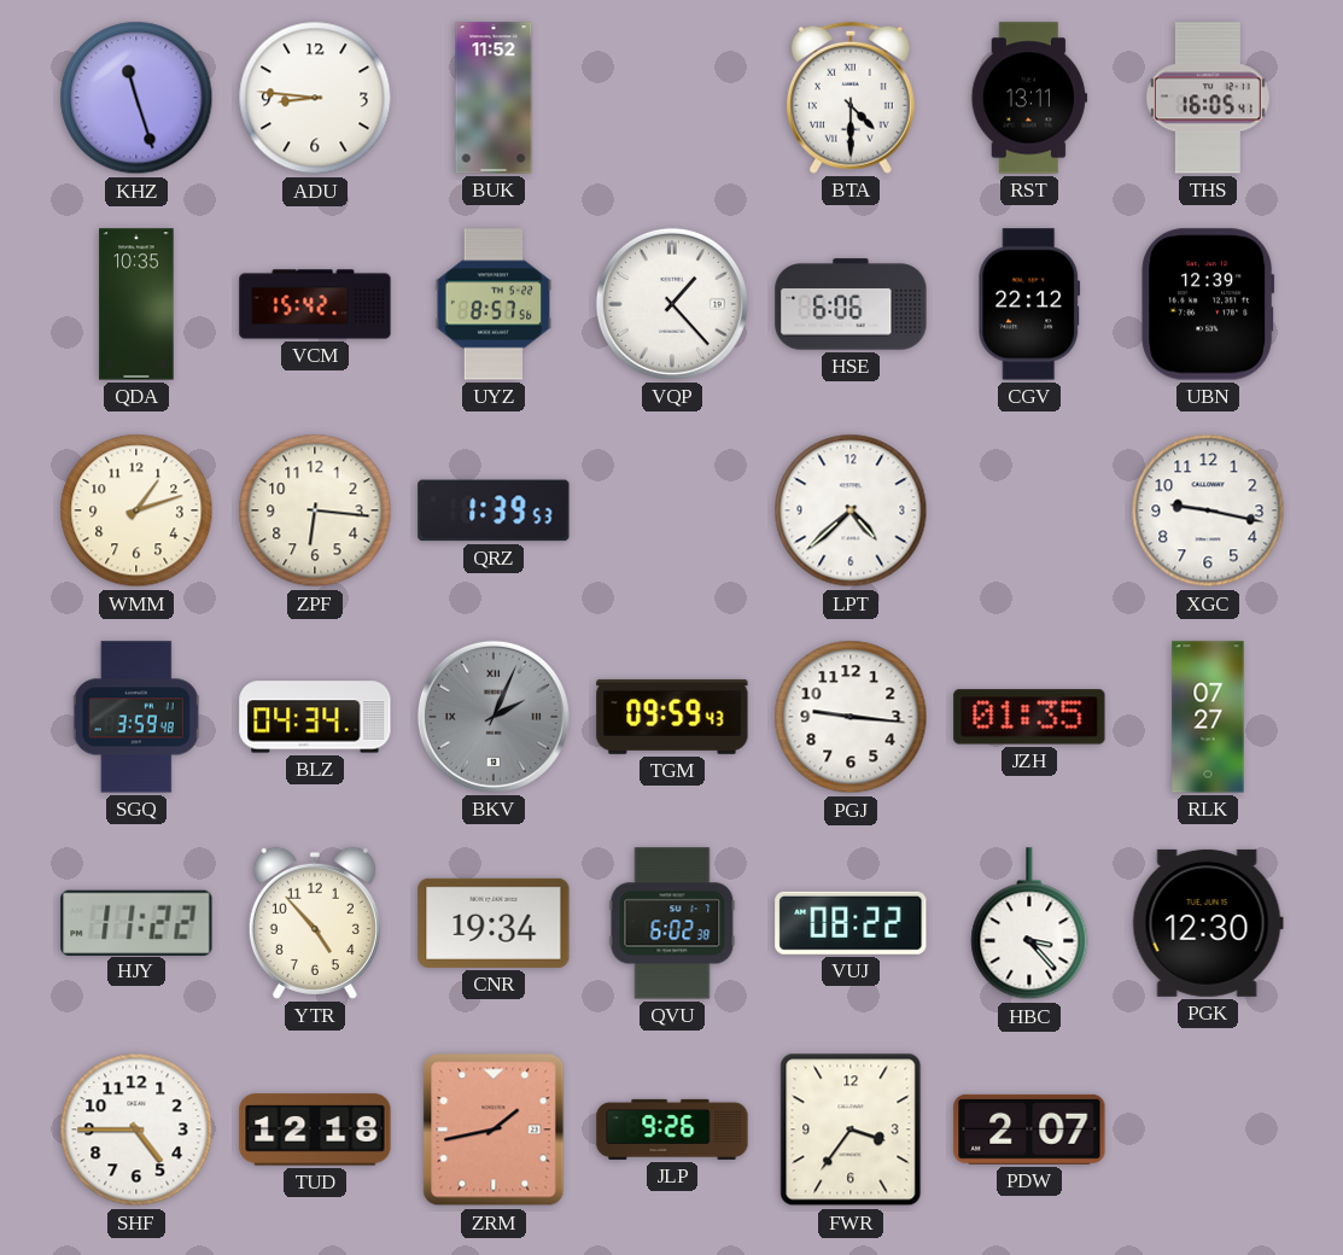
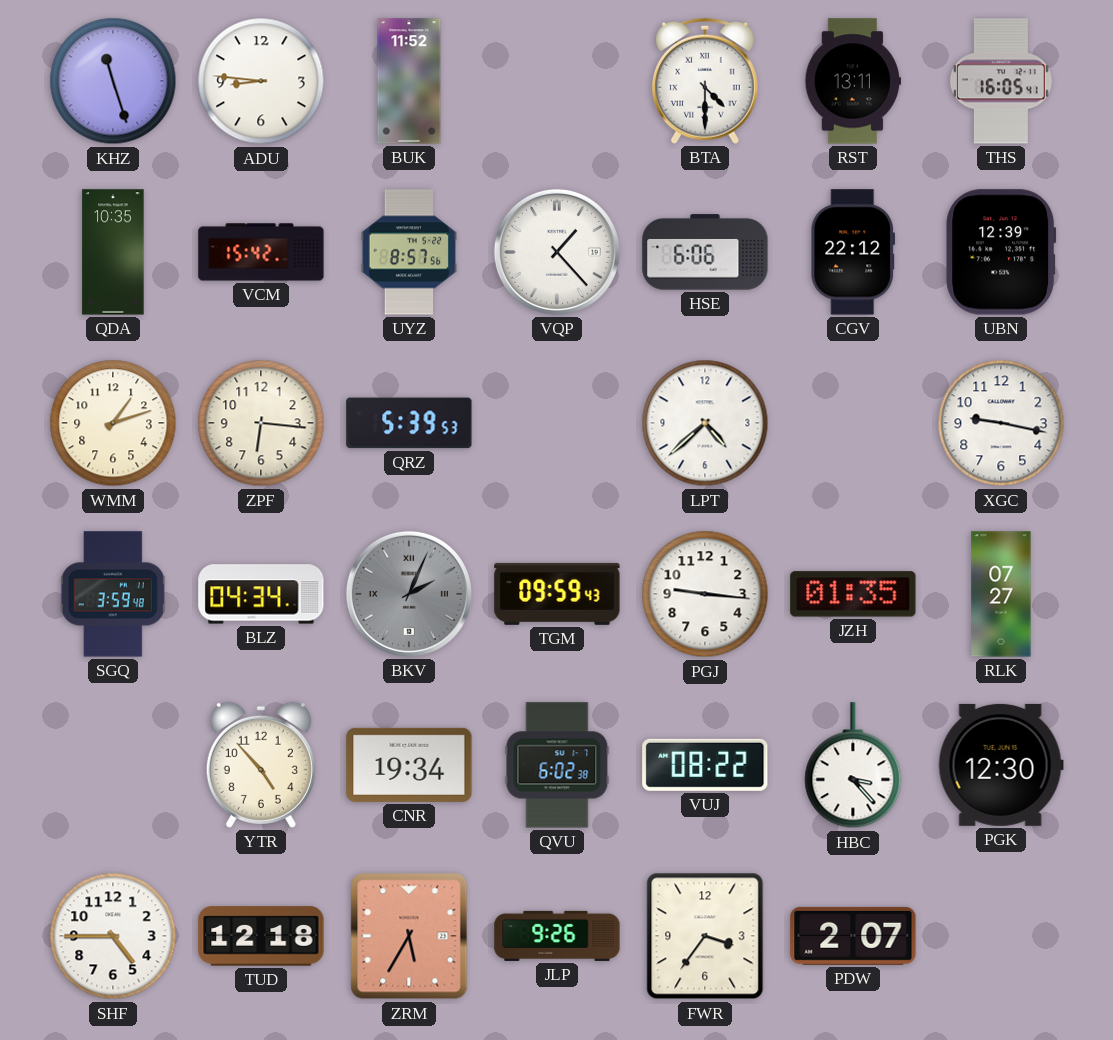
QRZ: 1:39 -> 5:39
HJY: 11:22 -> none
ZRM: 1:43 -> 5:35
